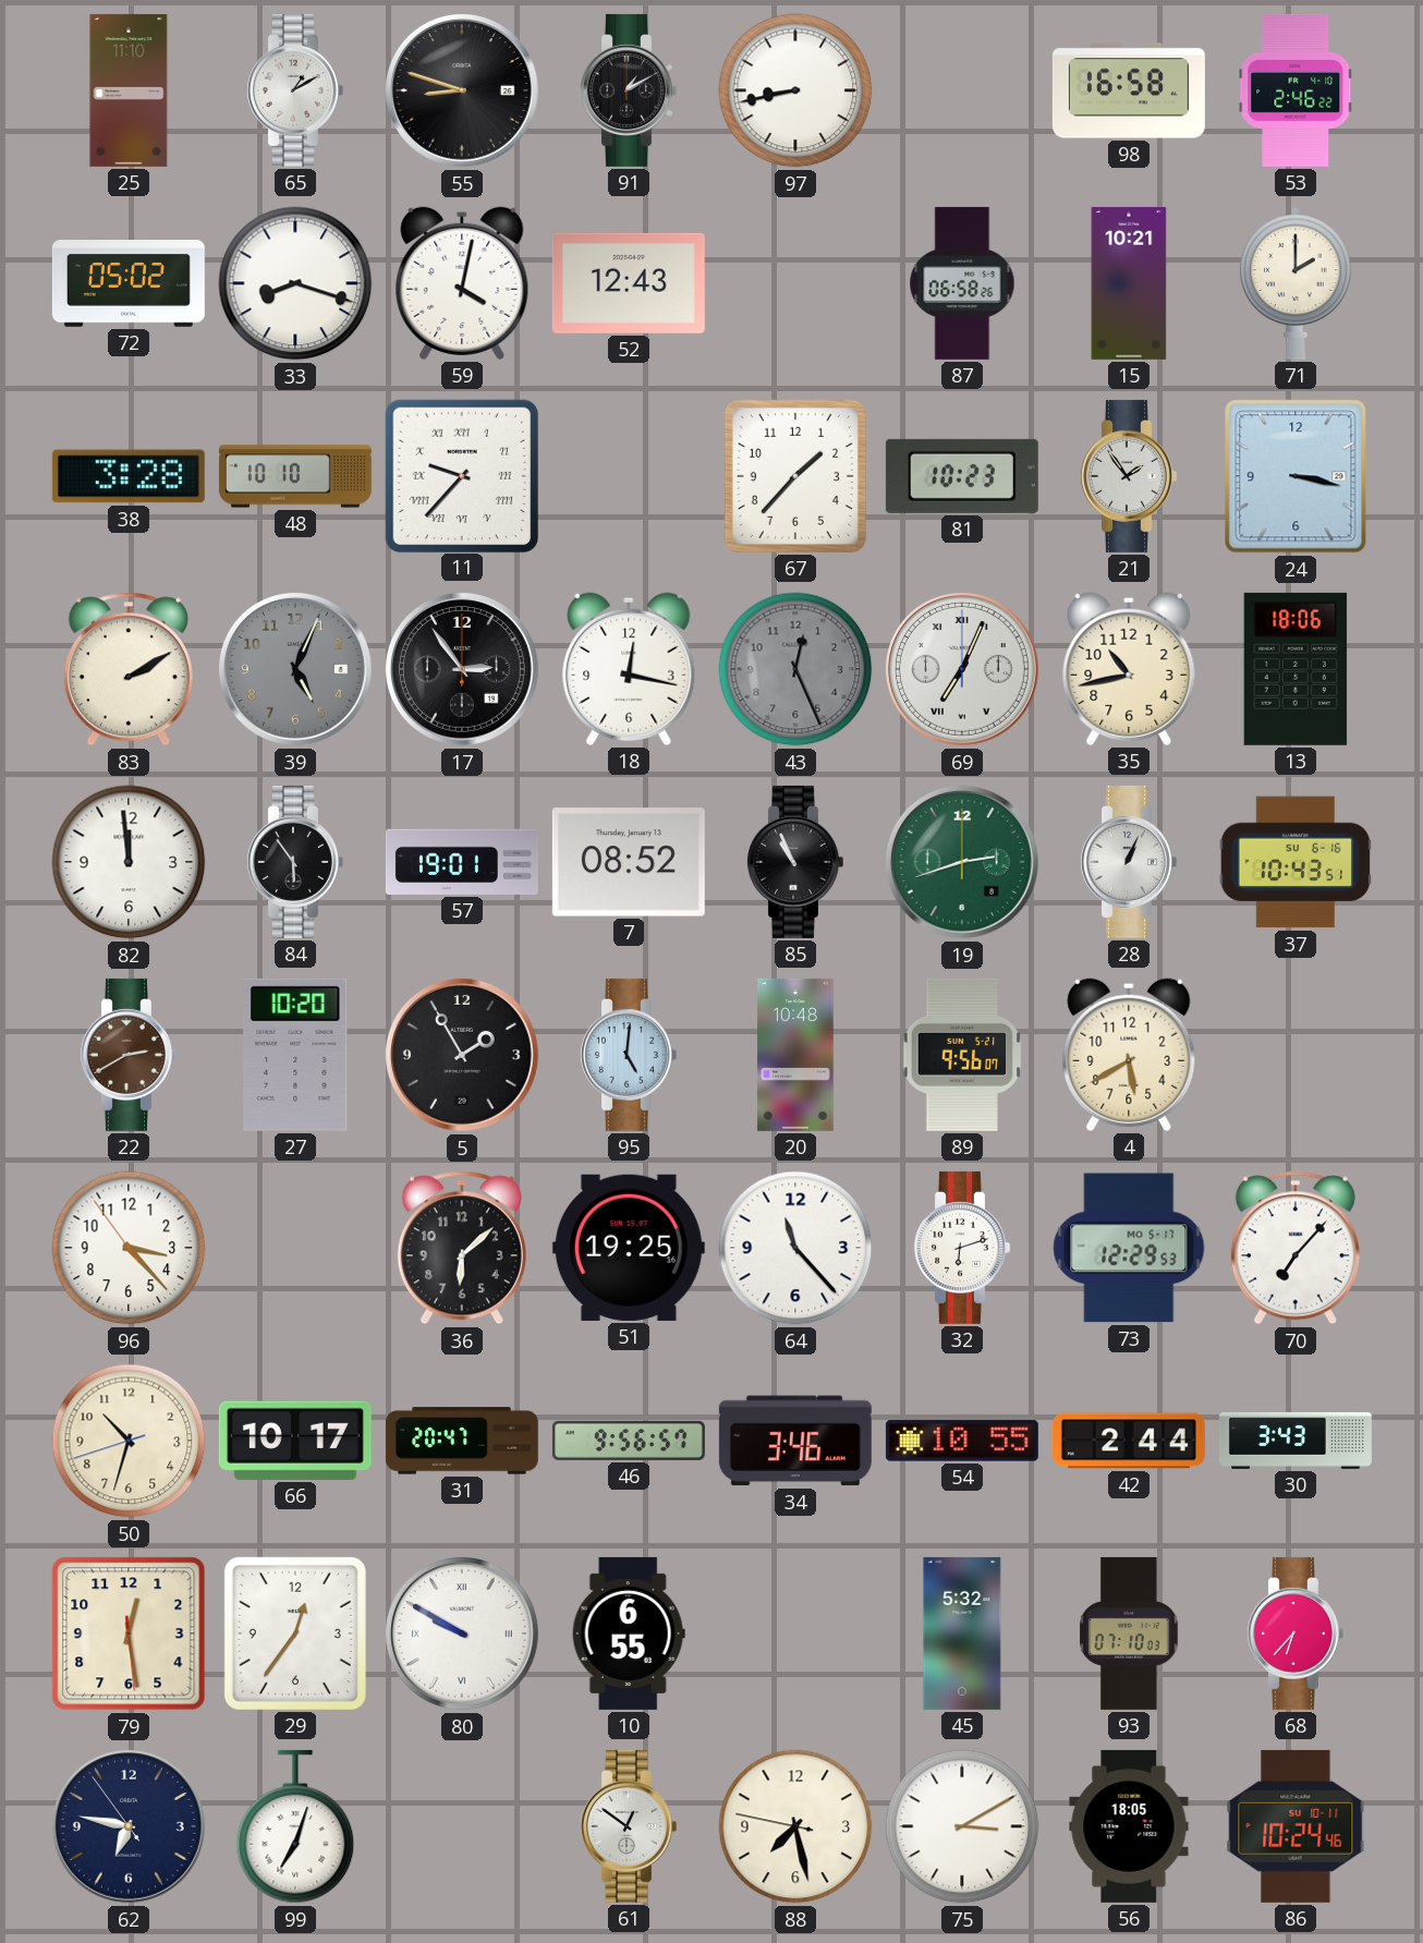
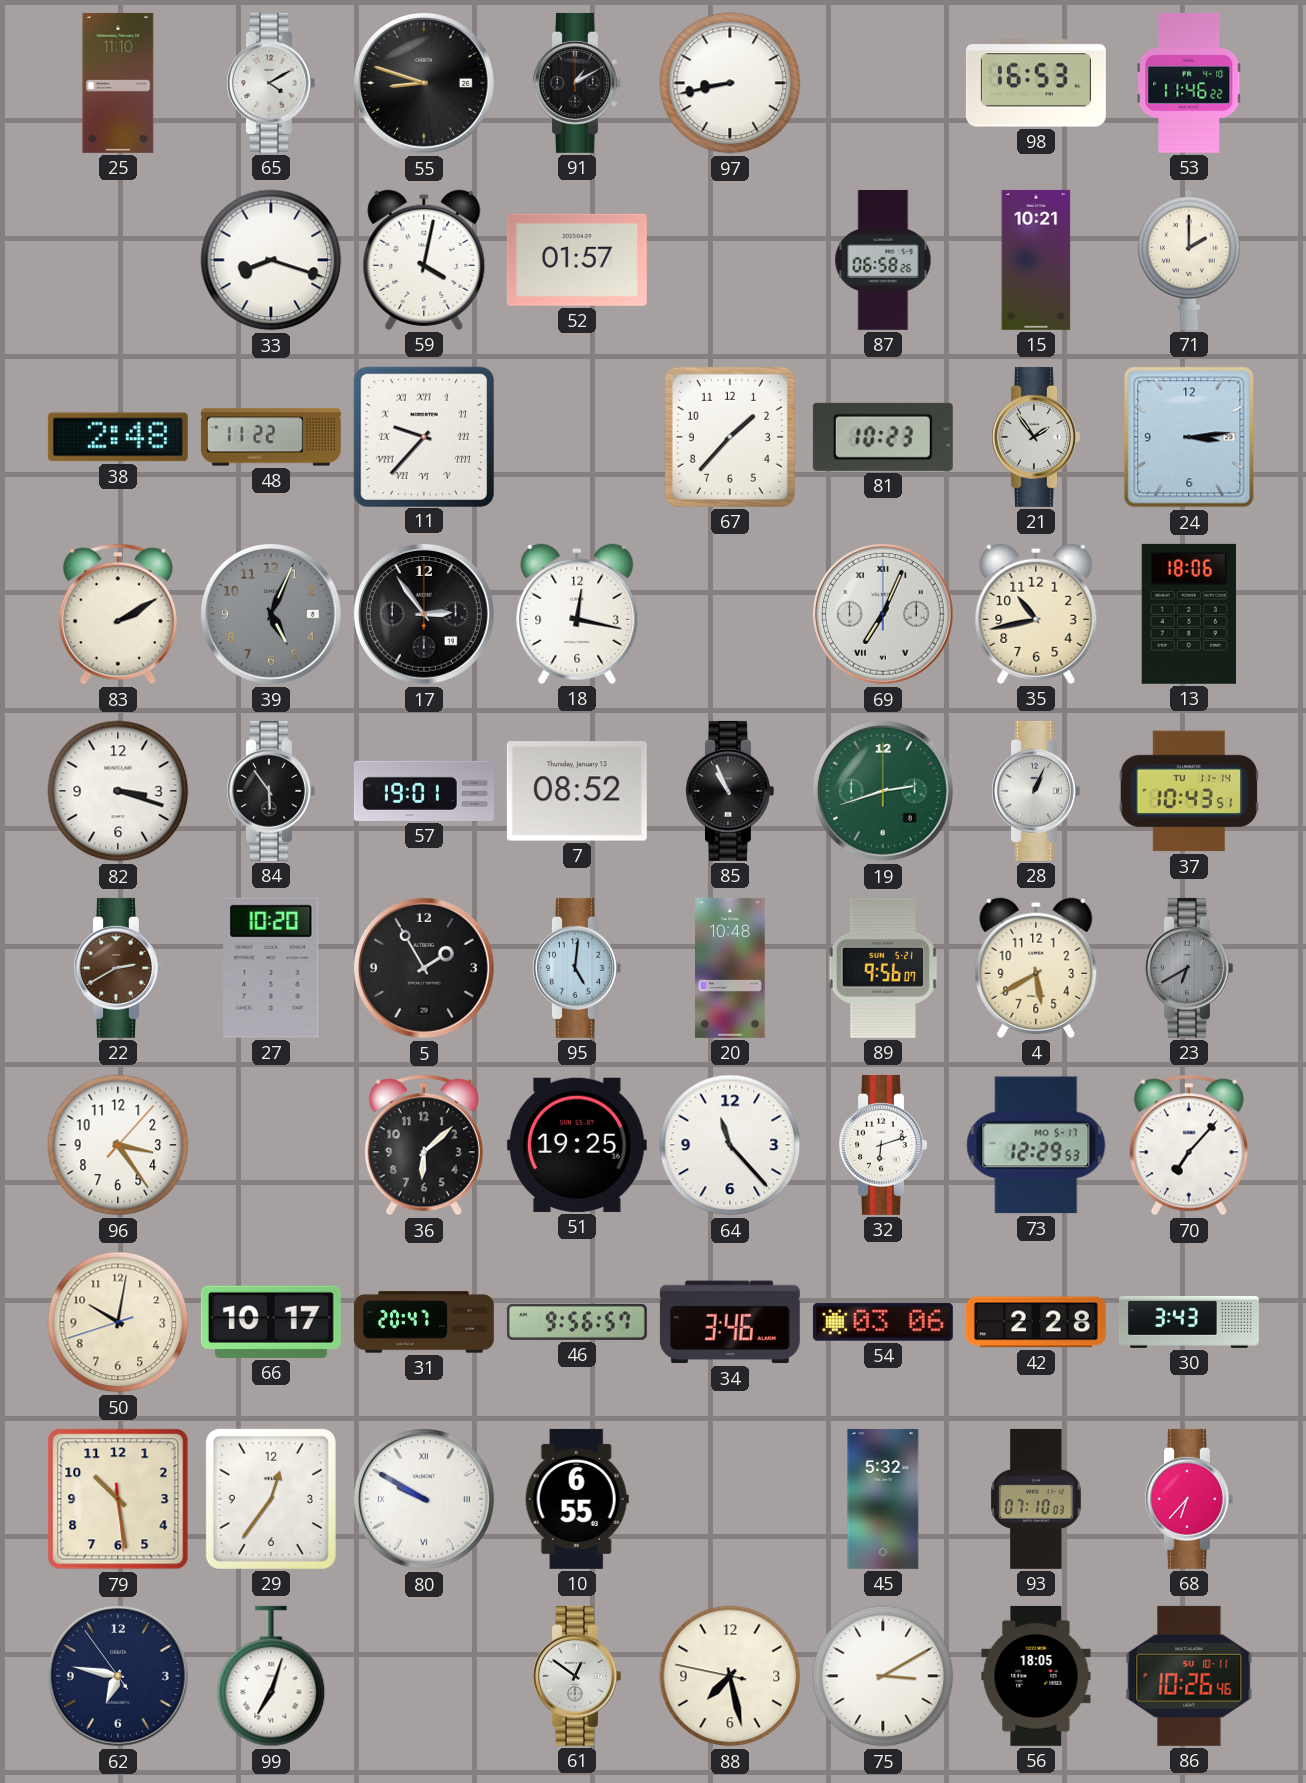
65: 1:10 -> 4:10
98: 16:58 -> 16:53
53: 2:46 -> 11:46
72: 05:02 -> none
52: 12:43 -> 01:57
38: 3:28 -> 2:48
48: 10:10 -> 11:22
24: 3:17 -> 3:14
43: 12:26 -> none
82: 11:59 -> 3:18
37 date: SU 6-16 -> TU 11-14
23: none -> 6:40
96: 3:22 -> 3:24
50: 10:32 -> 10:01
54: 10:55 -> 03:06
42: 2:44 -> 2:28
79: 12:28 -> 10:28
86: 10:24 -> 10:26
